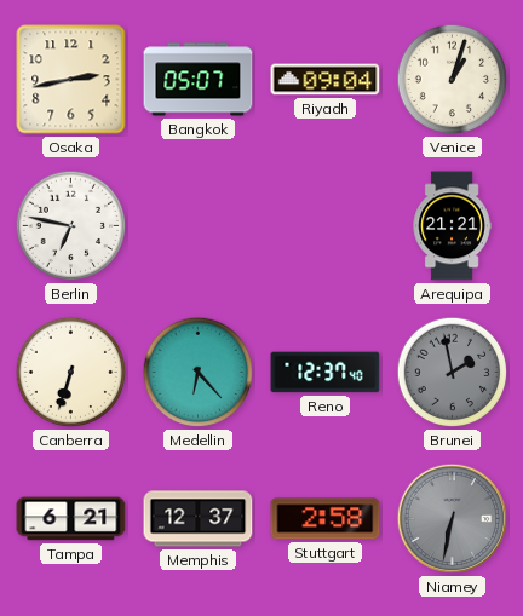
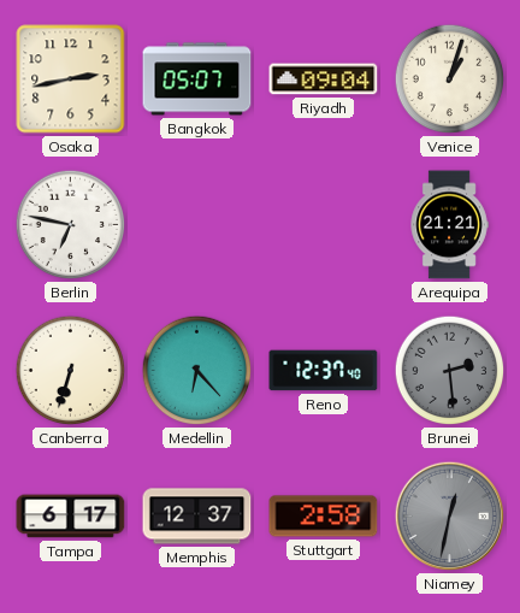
Brunei: 1:58 -> 2:29
Tampa: 6:21 -> 6:17
Niamey: 6:32 -> 12:32
